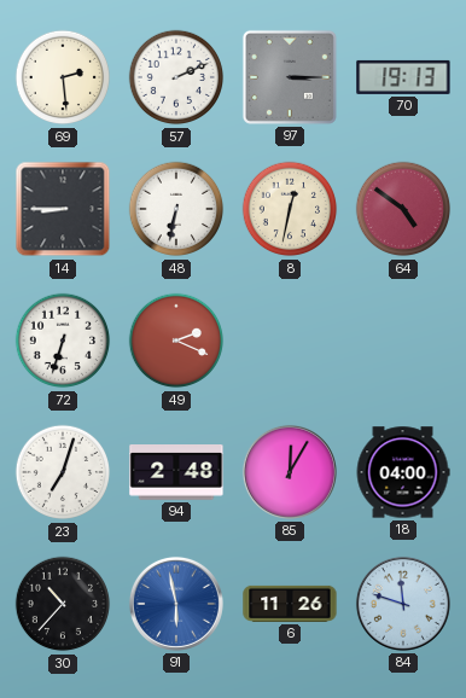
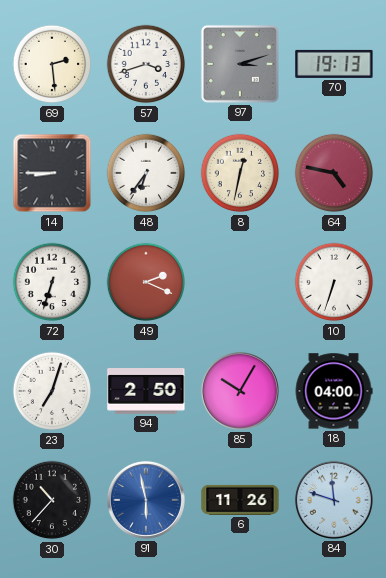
57: 2:11 -> 3:42
97: 3:15 -> 3:12
48: 6:32 -> 6:36
64: 4:51 -> 4:47
10: none -> 6:33
94: 2:48 -> 2:50
85: 12:05 -> 10:05
